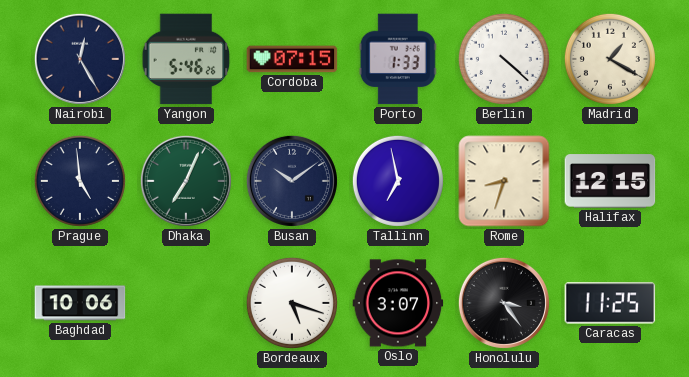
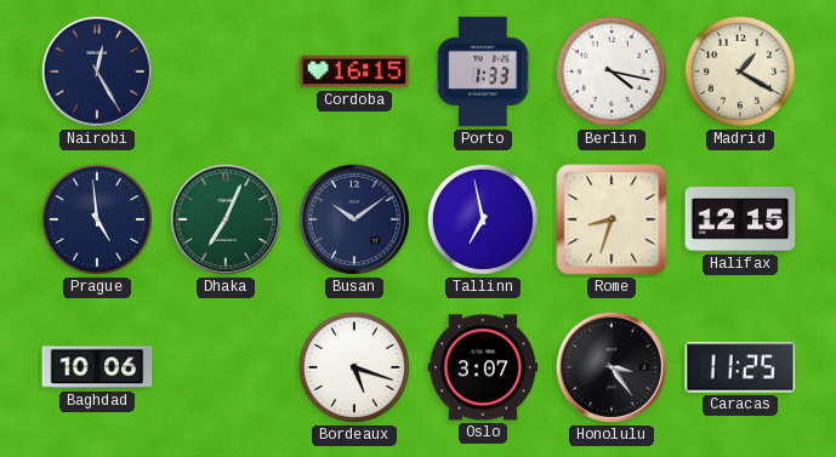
Yangon: 5:46 -> none
Cordoba: 07:15 -> 16:15
Berlin: 4:22 -> 4:17
